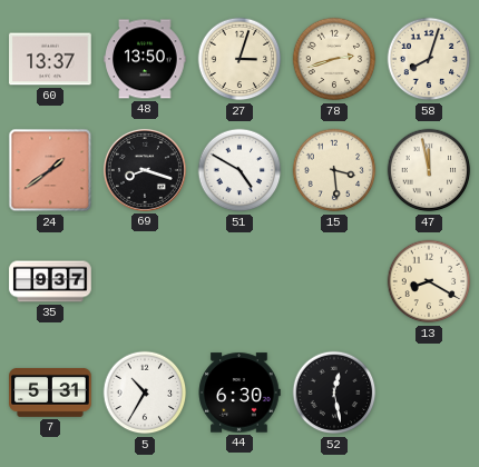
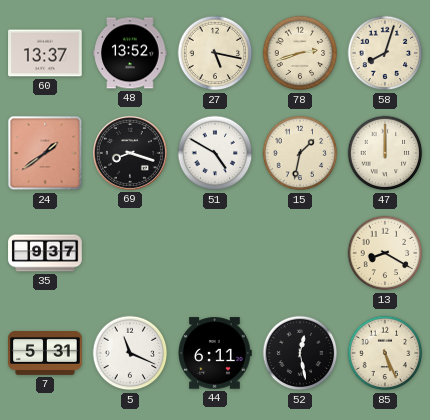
48: 13:50 -> 13:52
27: 3:03 -> 5:17
15: 3:29 -> 1:32
47: 11:58 -> 12:00
5: 10:35 -> 11:19
44: 6:30 -> 6:11
85: none -> 5:26
